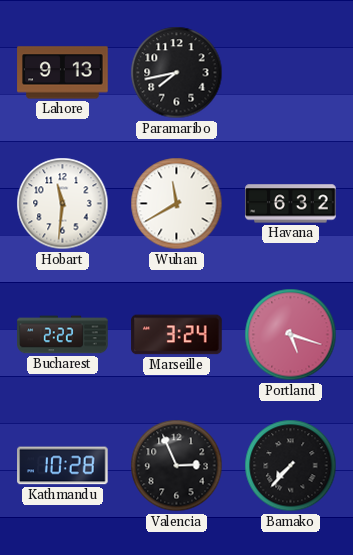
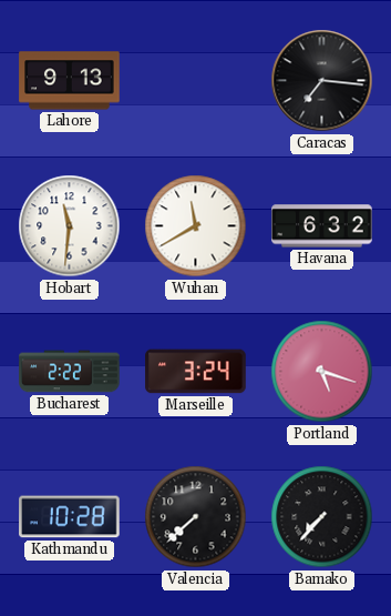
Paramaribo: 7:43 -> none
Caracas: none -> 7:16
Valencia: 2:56 -> 7:38
